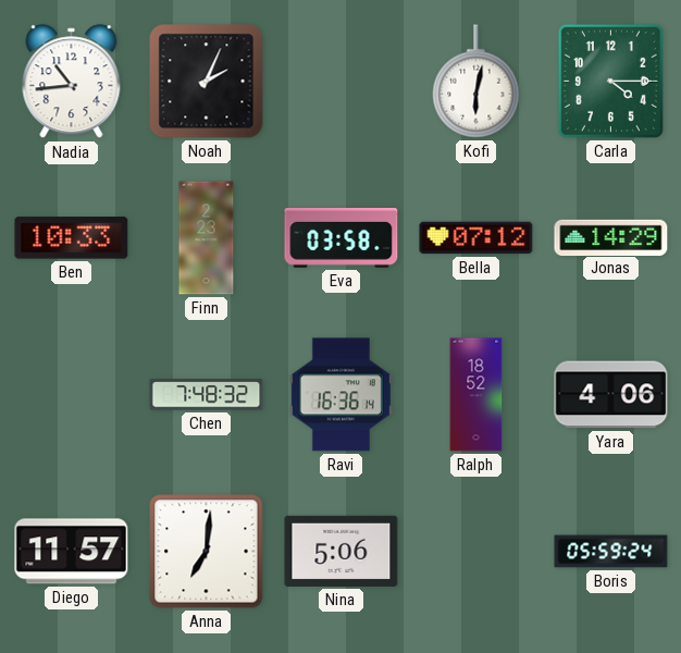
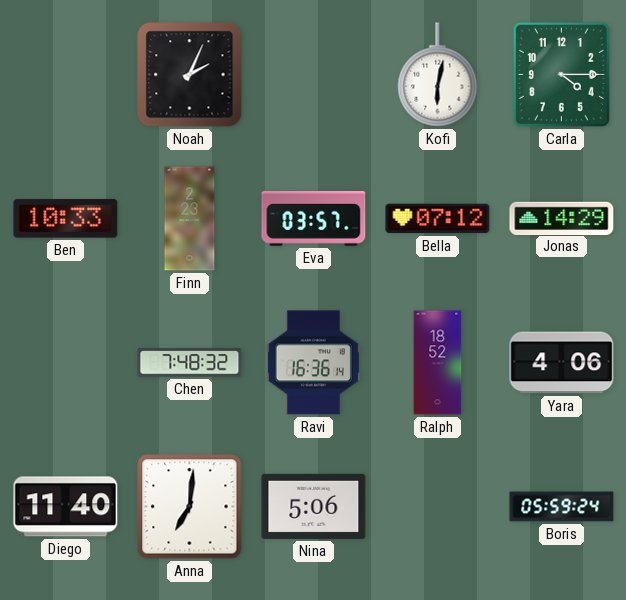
Nadia: 10:44 -> none
Eva: 03:58 -> 03:57
Diego: 11:57 -> 11:40
